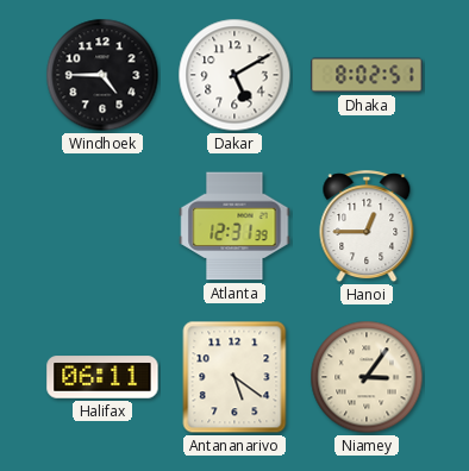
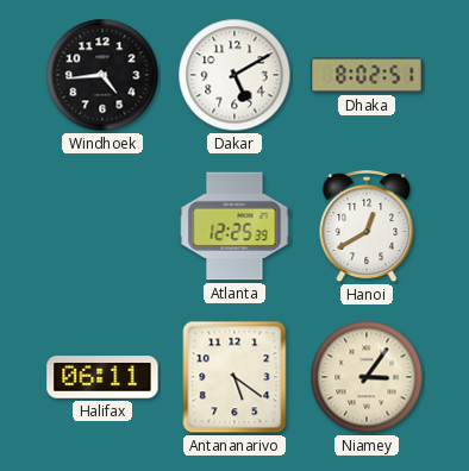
Windhoek: 4:45 -> 4:44
Atlanta: 12:31 -> 12:25
Hanoi: 12:45 -> 12:40
